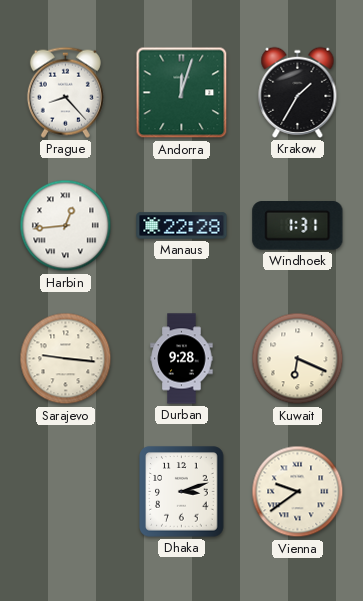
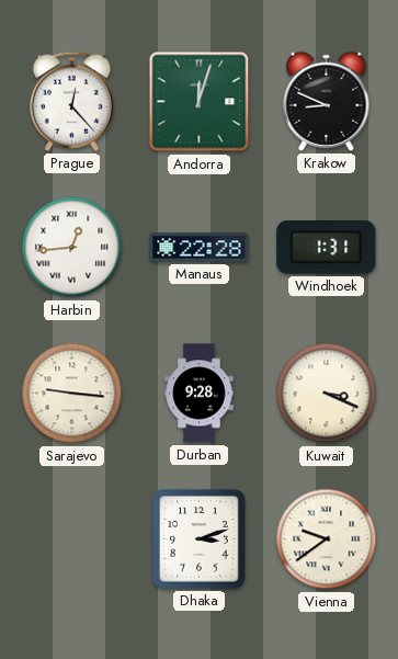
Prague: 8:23 -> 12:23
Krakow: 1:35 -> 8:49
Kuwait: 6:19 -> 3:19
